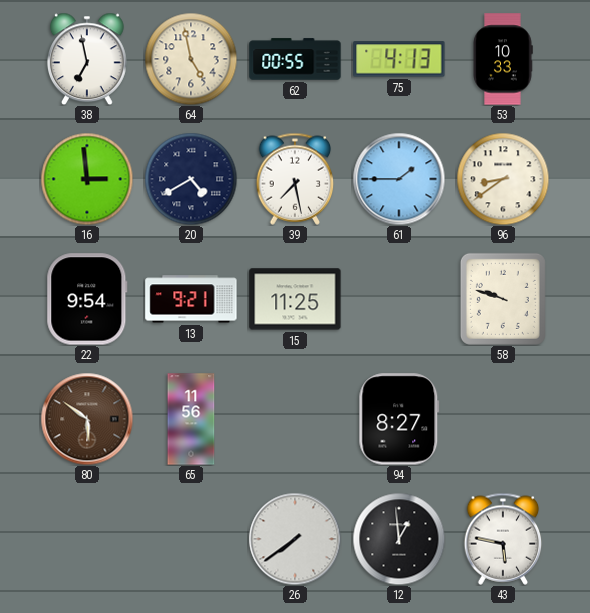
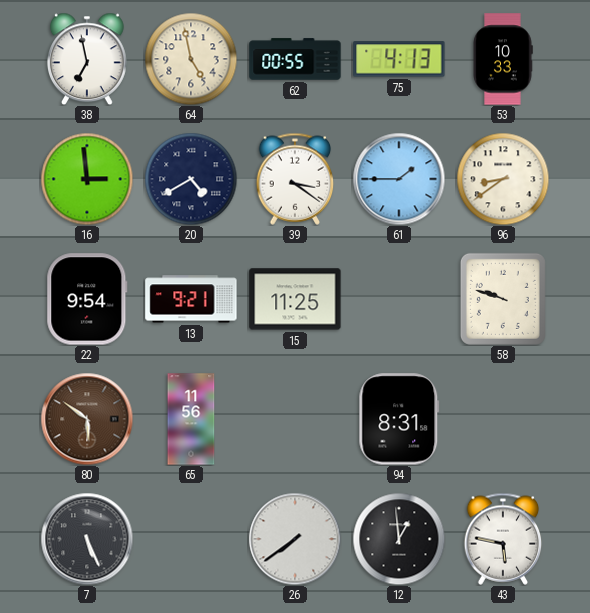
39: 7:28 -> 3:21
94: 8:27 -> 8:31
7: none -> 5:26
